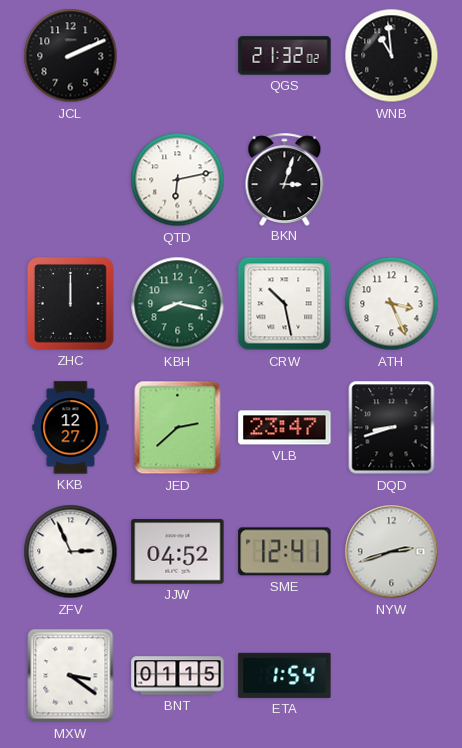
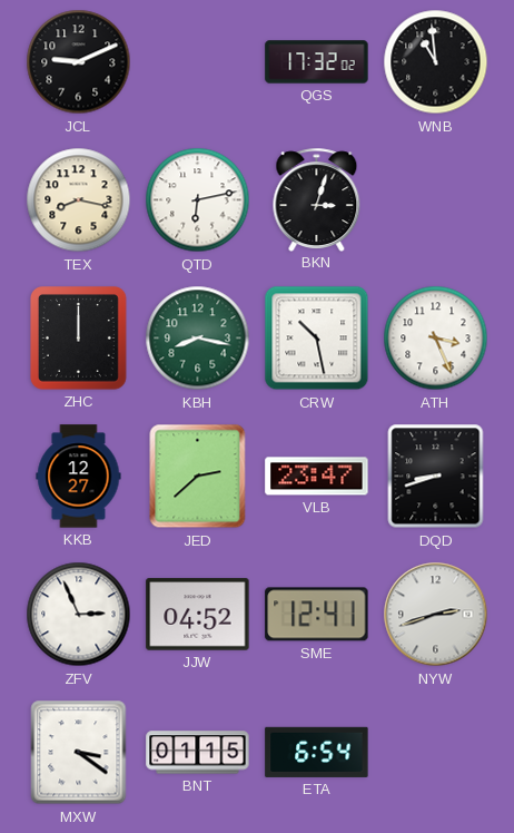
JCL: 2:11 -> 9:11
QGS: 21:32 -> 17:32
TEX: none -> 8:17
ETA: 1:54 -> 6:54
